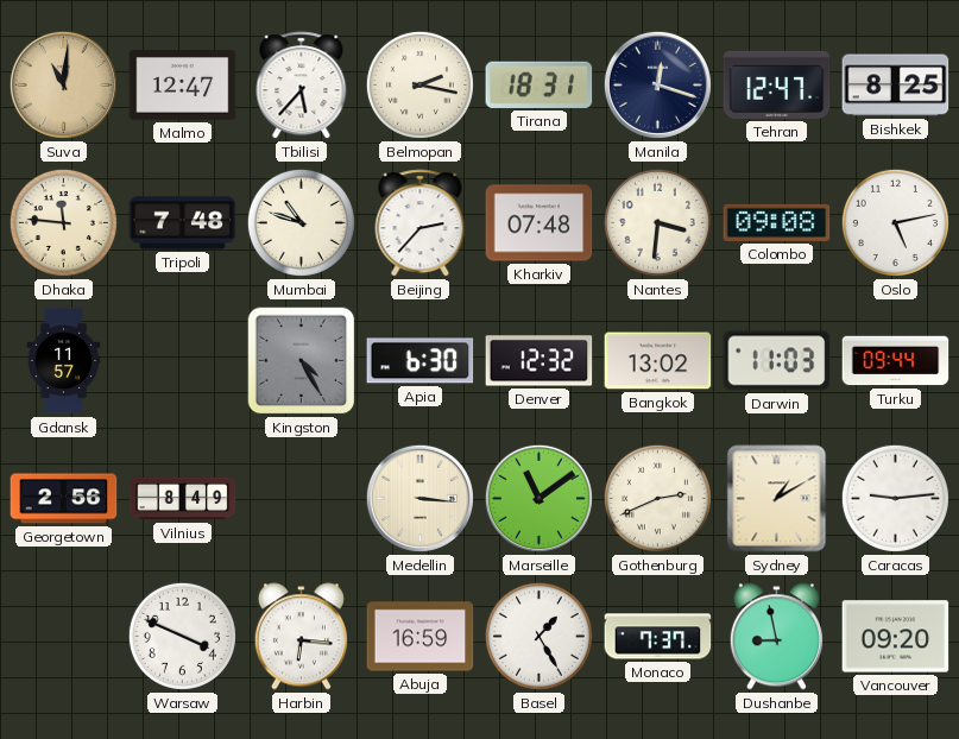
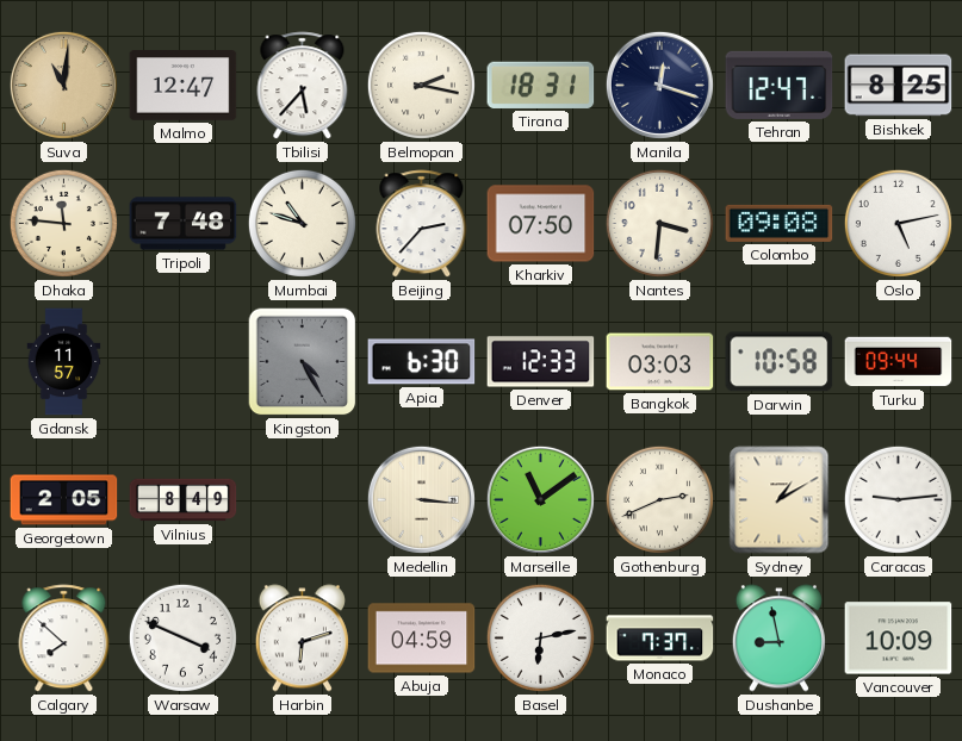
Kharkiv: 07:48 -> 07:50
Denver: 12:32 -> 12:33
Bangkok: 13:02 -> 03:03
Darwin: 11:03 -> 10:58
Georgetown: 2:56 -> 2:05
Calgary: none -> 7:52
Harbin: 6:16 -> 6:12
Abuja: 16:59 -> 04:59
Basel: 1:25 -> 6:13
Vancouver: 09:20 -> 10:09
